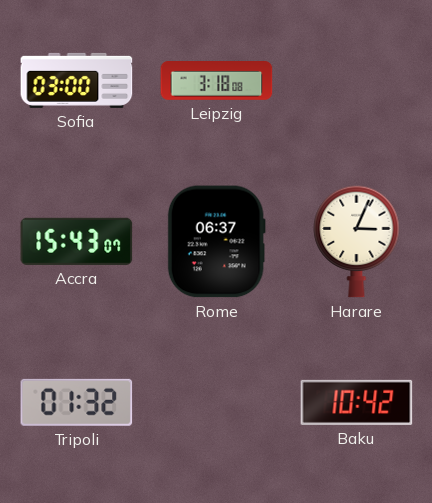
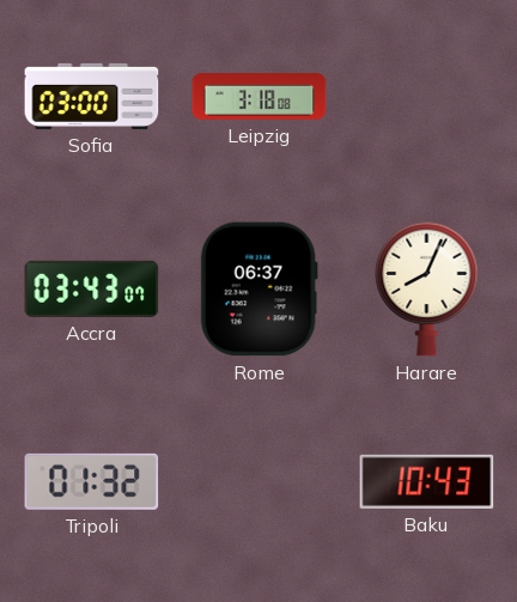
Accra: 15:43 -> 03:43
Harare: 3:04 -> 8:04
Baku: 10:42 -> 10:43
